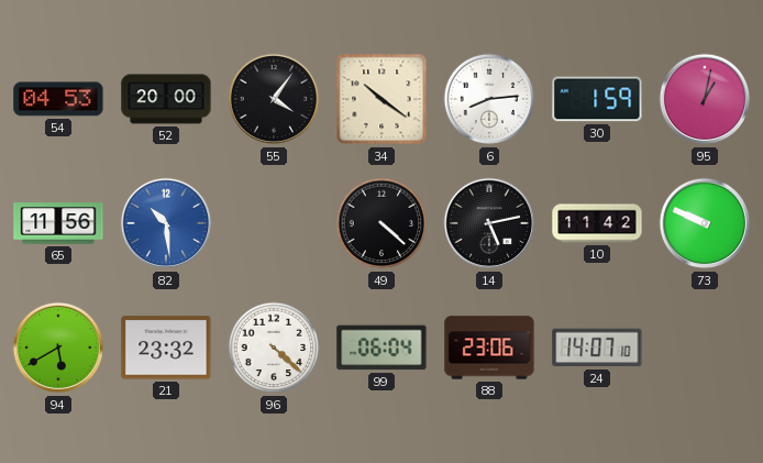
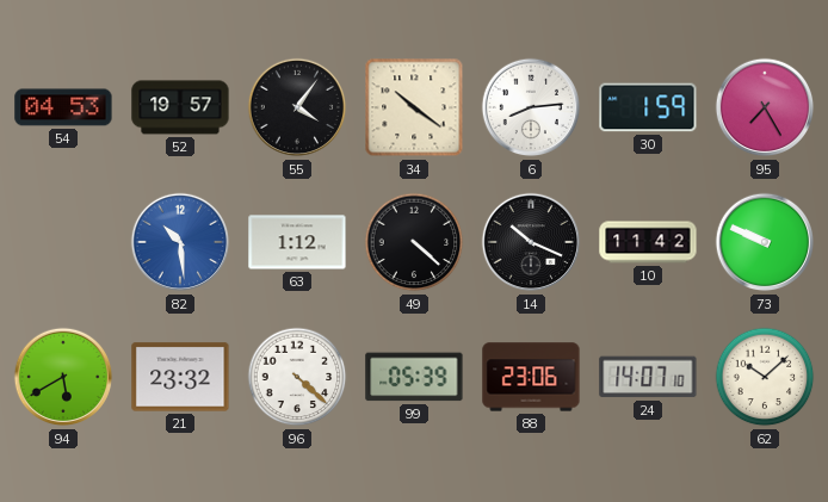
52: 20:00 -> 19:57
95: 1:02 -> 7:25
65: 11:56 -> none
63: none -> 1:12
14: 5:13 -> 10:19
99: 06:04 -> 05:39
62: none -> 10:08
